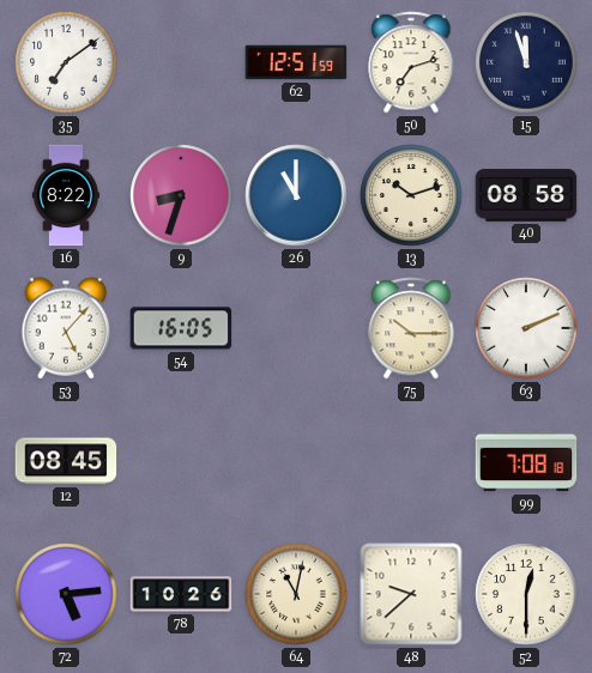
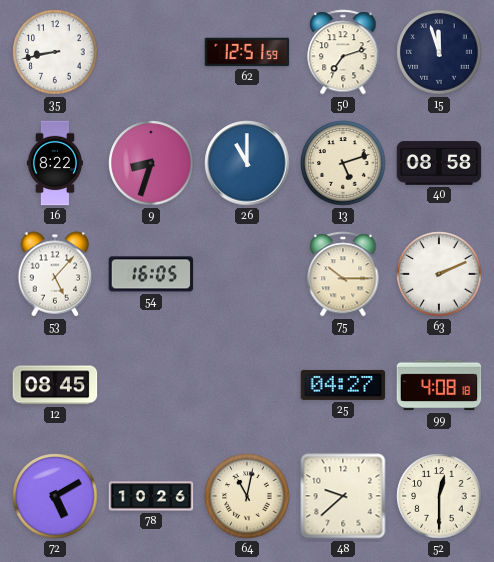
35: 7:09 -> 8:43
13: 10:12 -> 5:12
25: none -> 04:27
99: 7:08 -> 4:08
72: 5:14 -> 5:10
